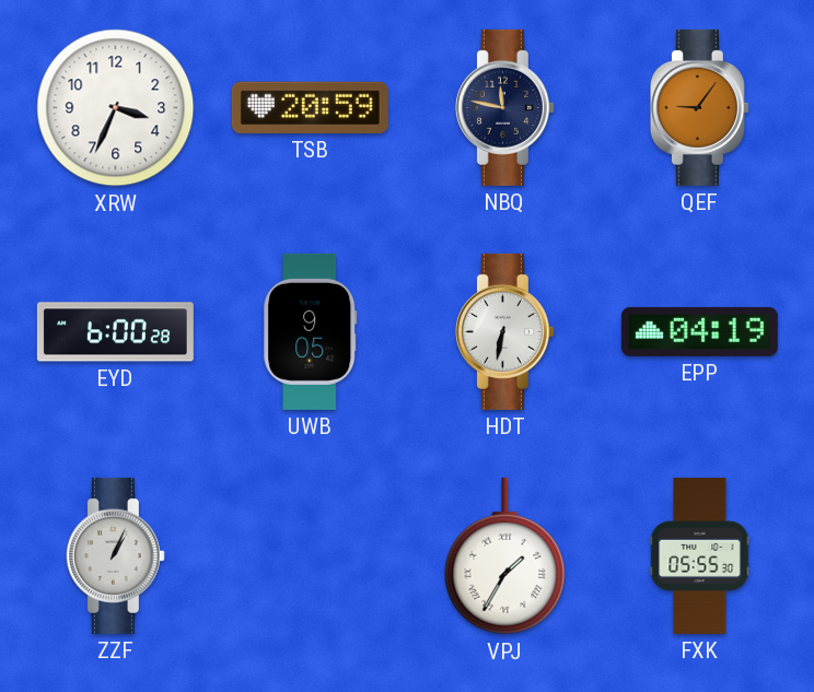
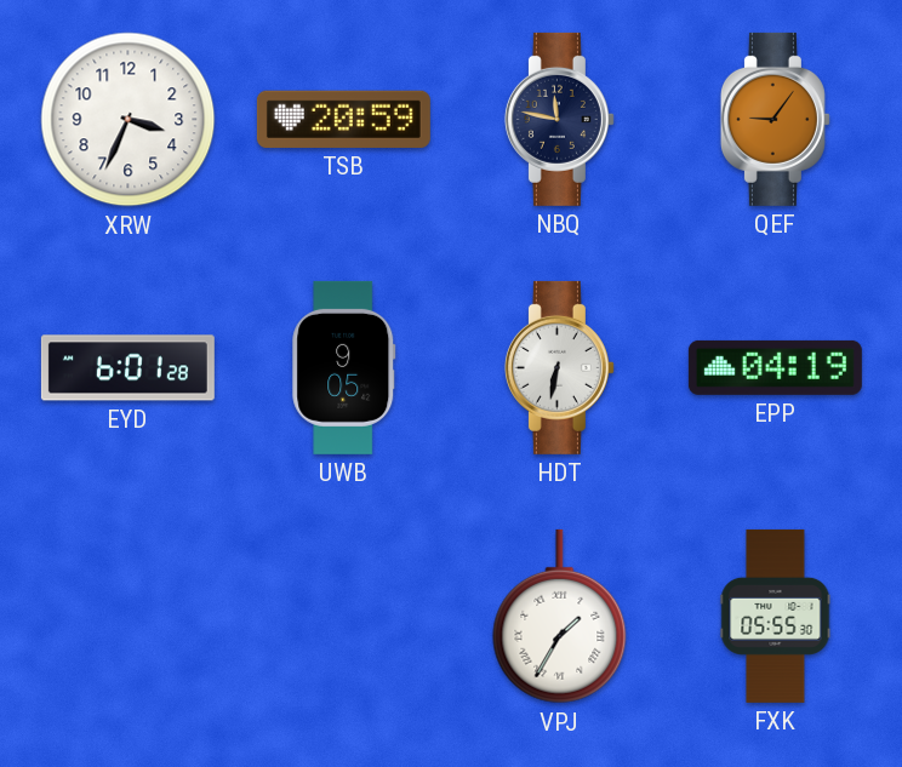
EYD: 6:00 -> 6:01
ZZF: 1:04 -> none
